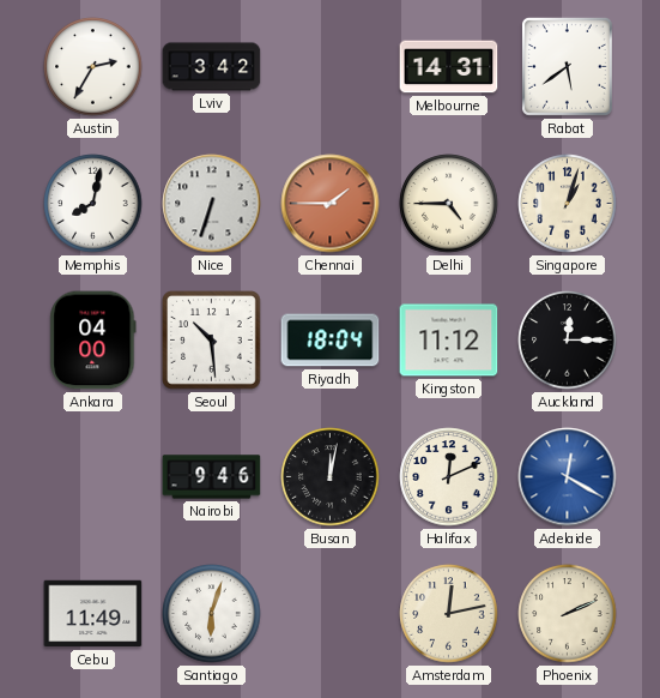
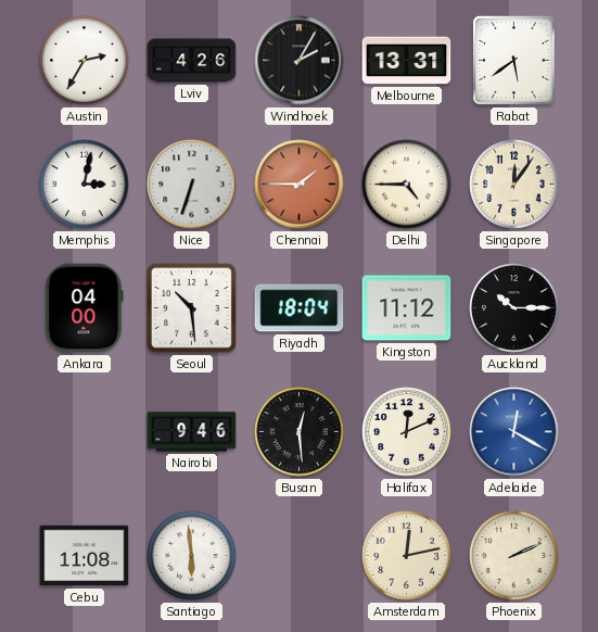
Lviv: 3:42 -> 4:26
Windhoek: none -> 2:05
Melbourne: 14:31 -> 13:31
Memphis: 8:02 -> 3:02
Singapore: 1:03 -> 12:06
Auckland: 12:15 -> 10:15
Busan: 12:02 -> 12:29
Cebu: 11:49 -> 11:08
Santiago: 6:03 -> 5:59
